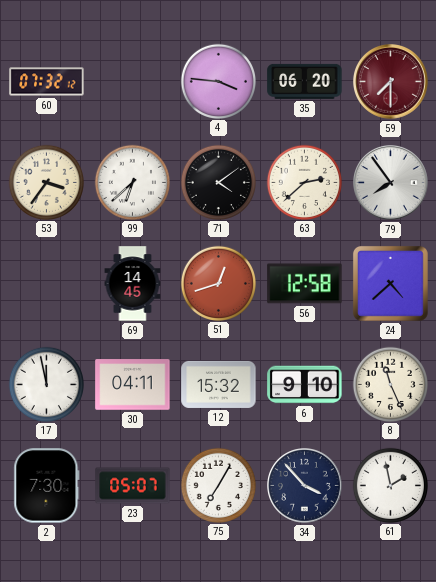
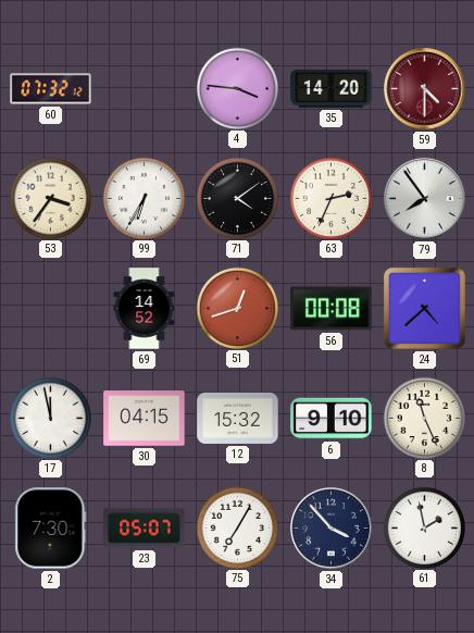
35: 06:20 -> 14:20
59: 7:30 -> 4:30
99: 6:38 -> 6:35
63: 2:38 -> 2:34
69: 14:45 -> 14:52
56: 12:58 -> 00:08
30: 04:11 -> 04:15
